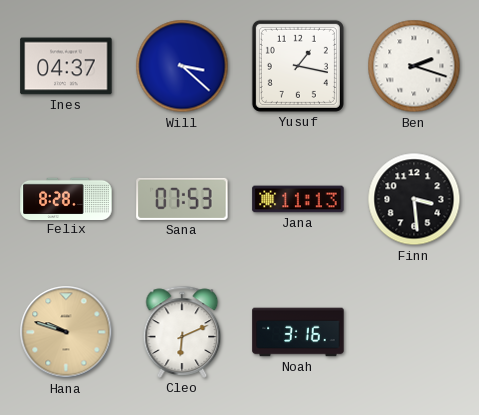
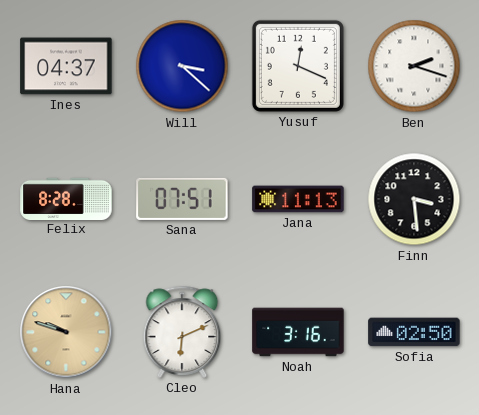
Yusuf: 1:17 -> 12:19
Sana: 07:53 -> 07:51
Sofia: none -> 02:50
